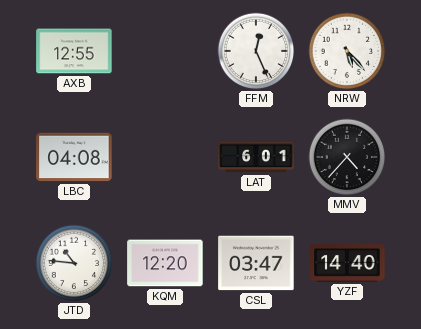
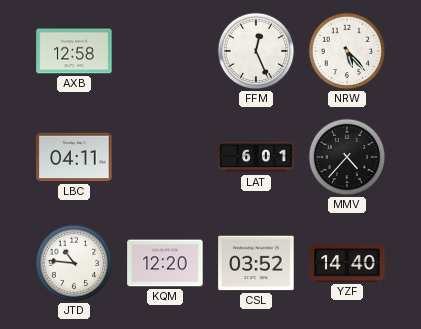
AXB: 12:55 -> 12:58
LBC: 04:08 -> 04:11
CSL: 03:47 -> 03:52
